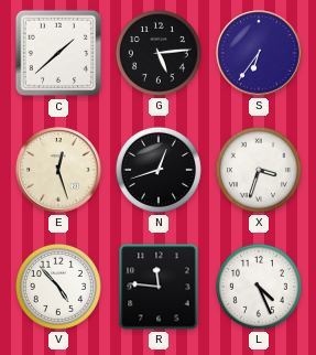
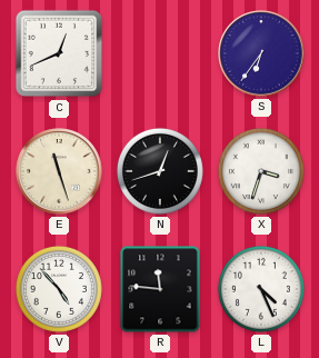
C: 1:38 -> 12:41
G: 5:14 -> none
E: 12:27 -> 11:27
